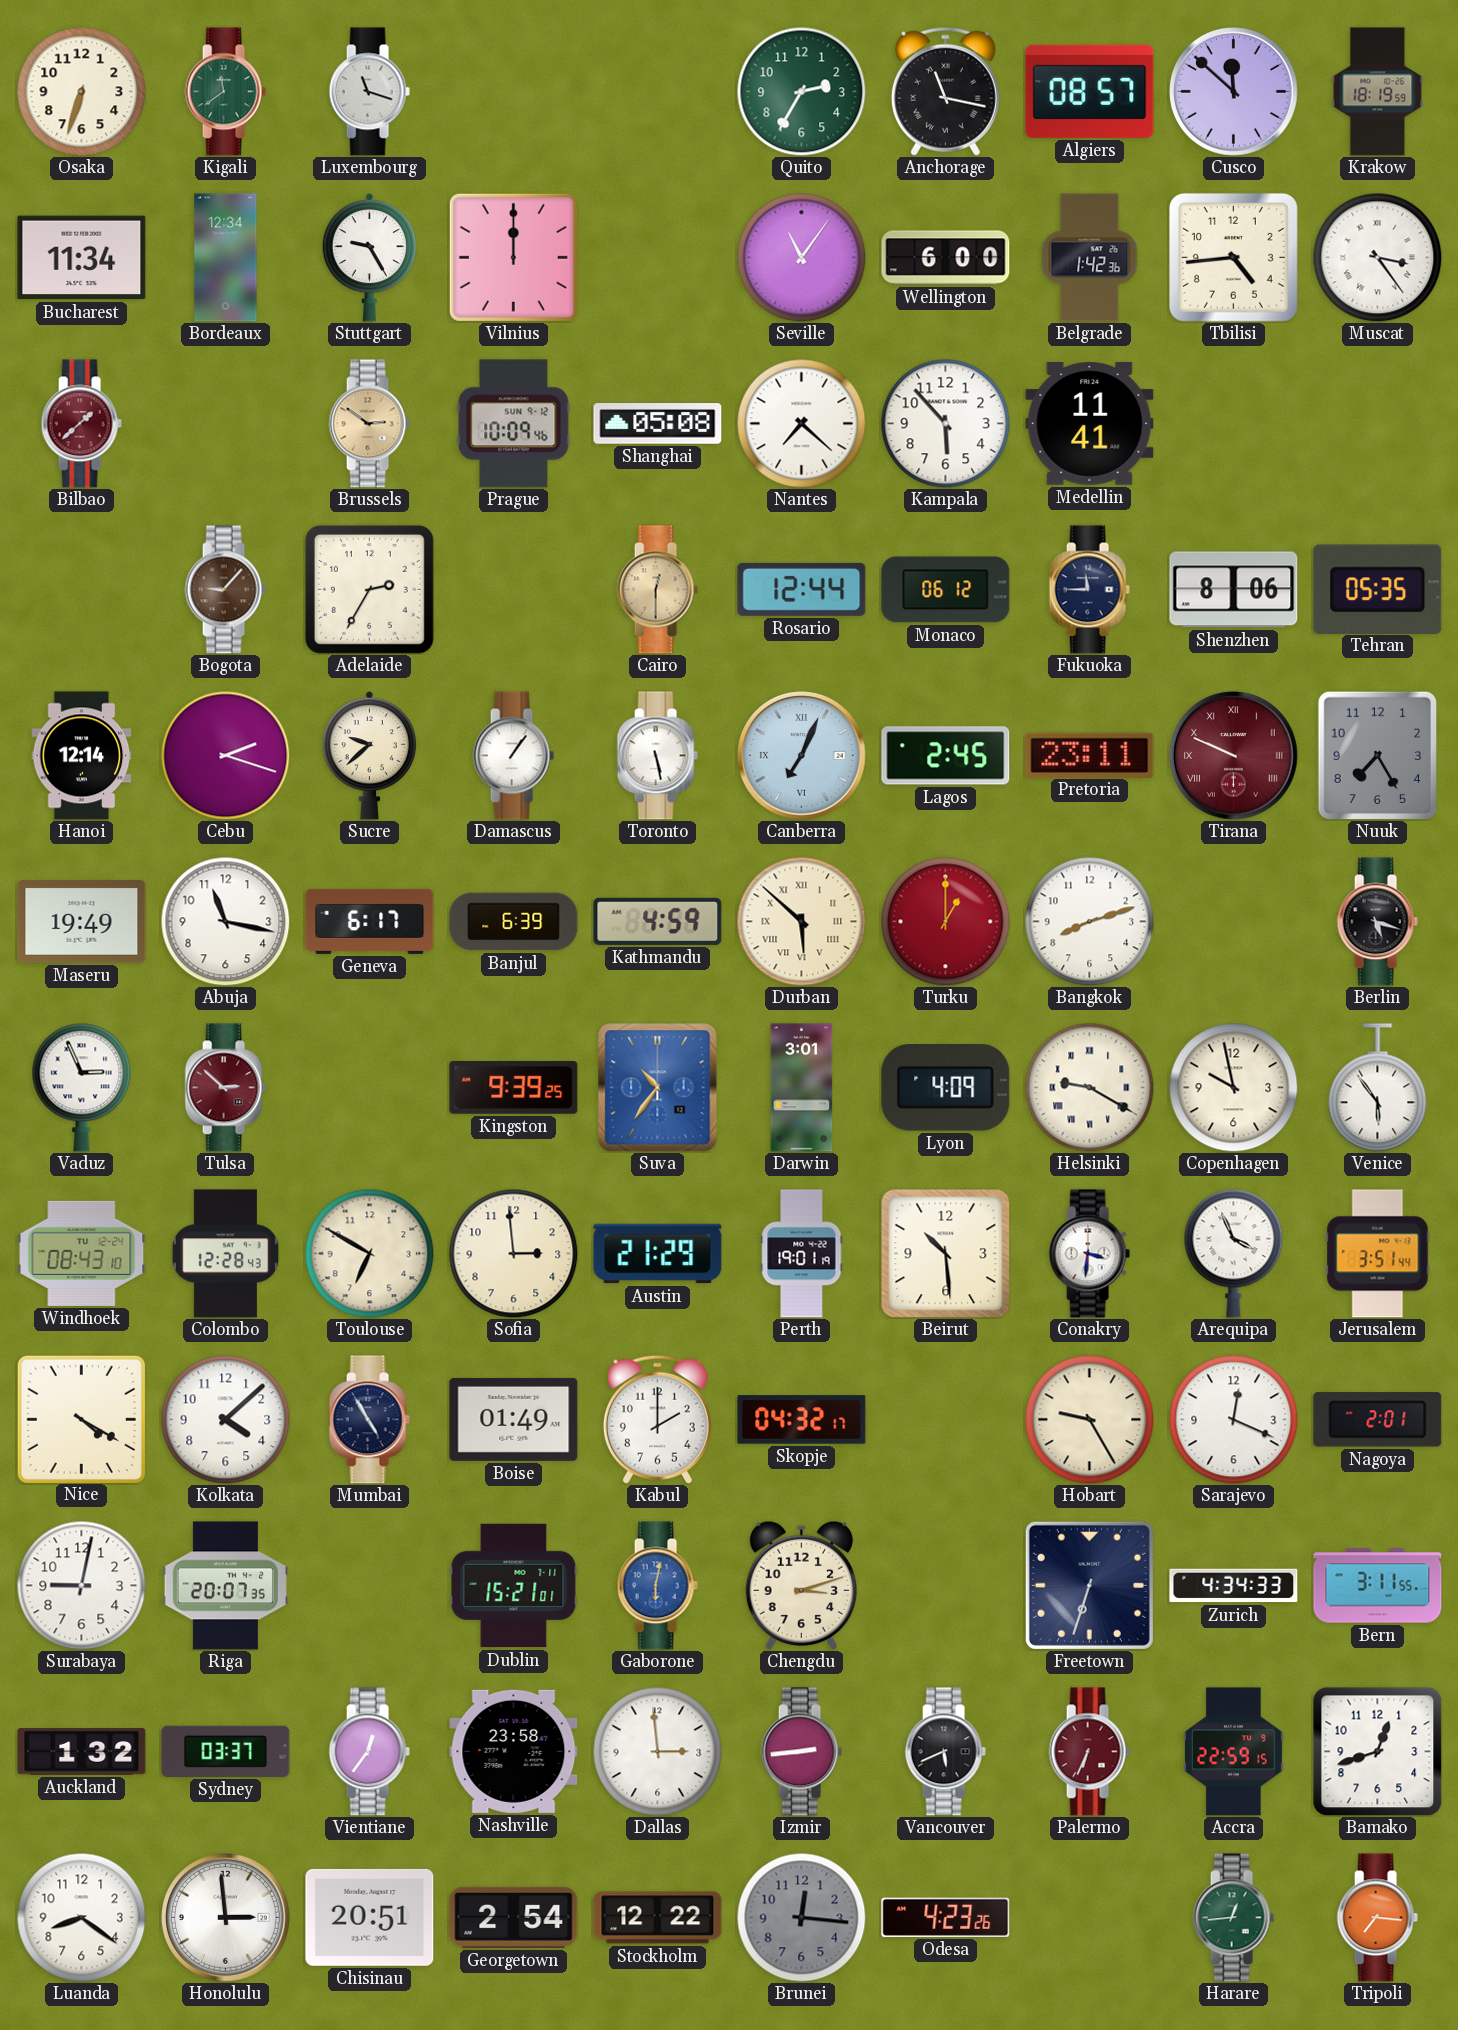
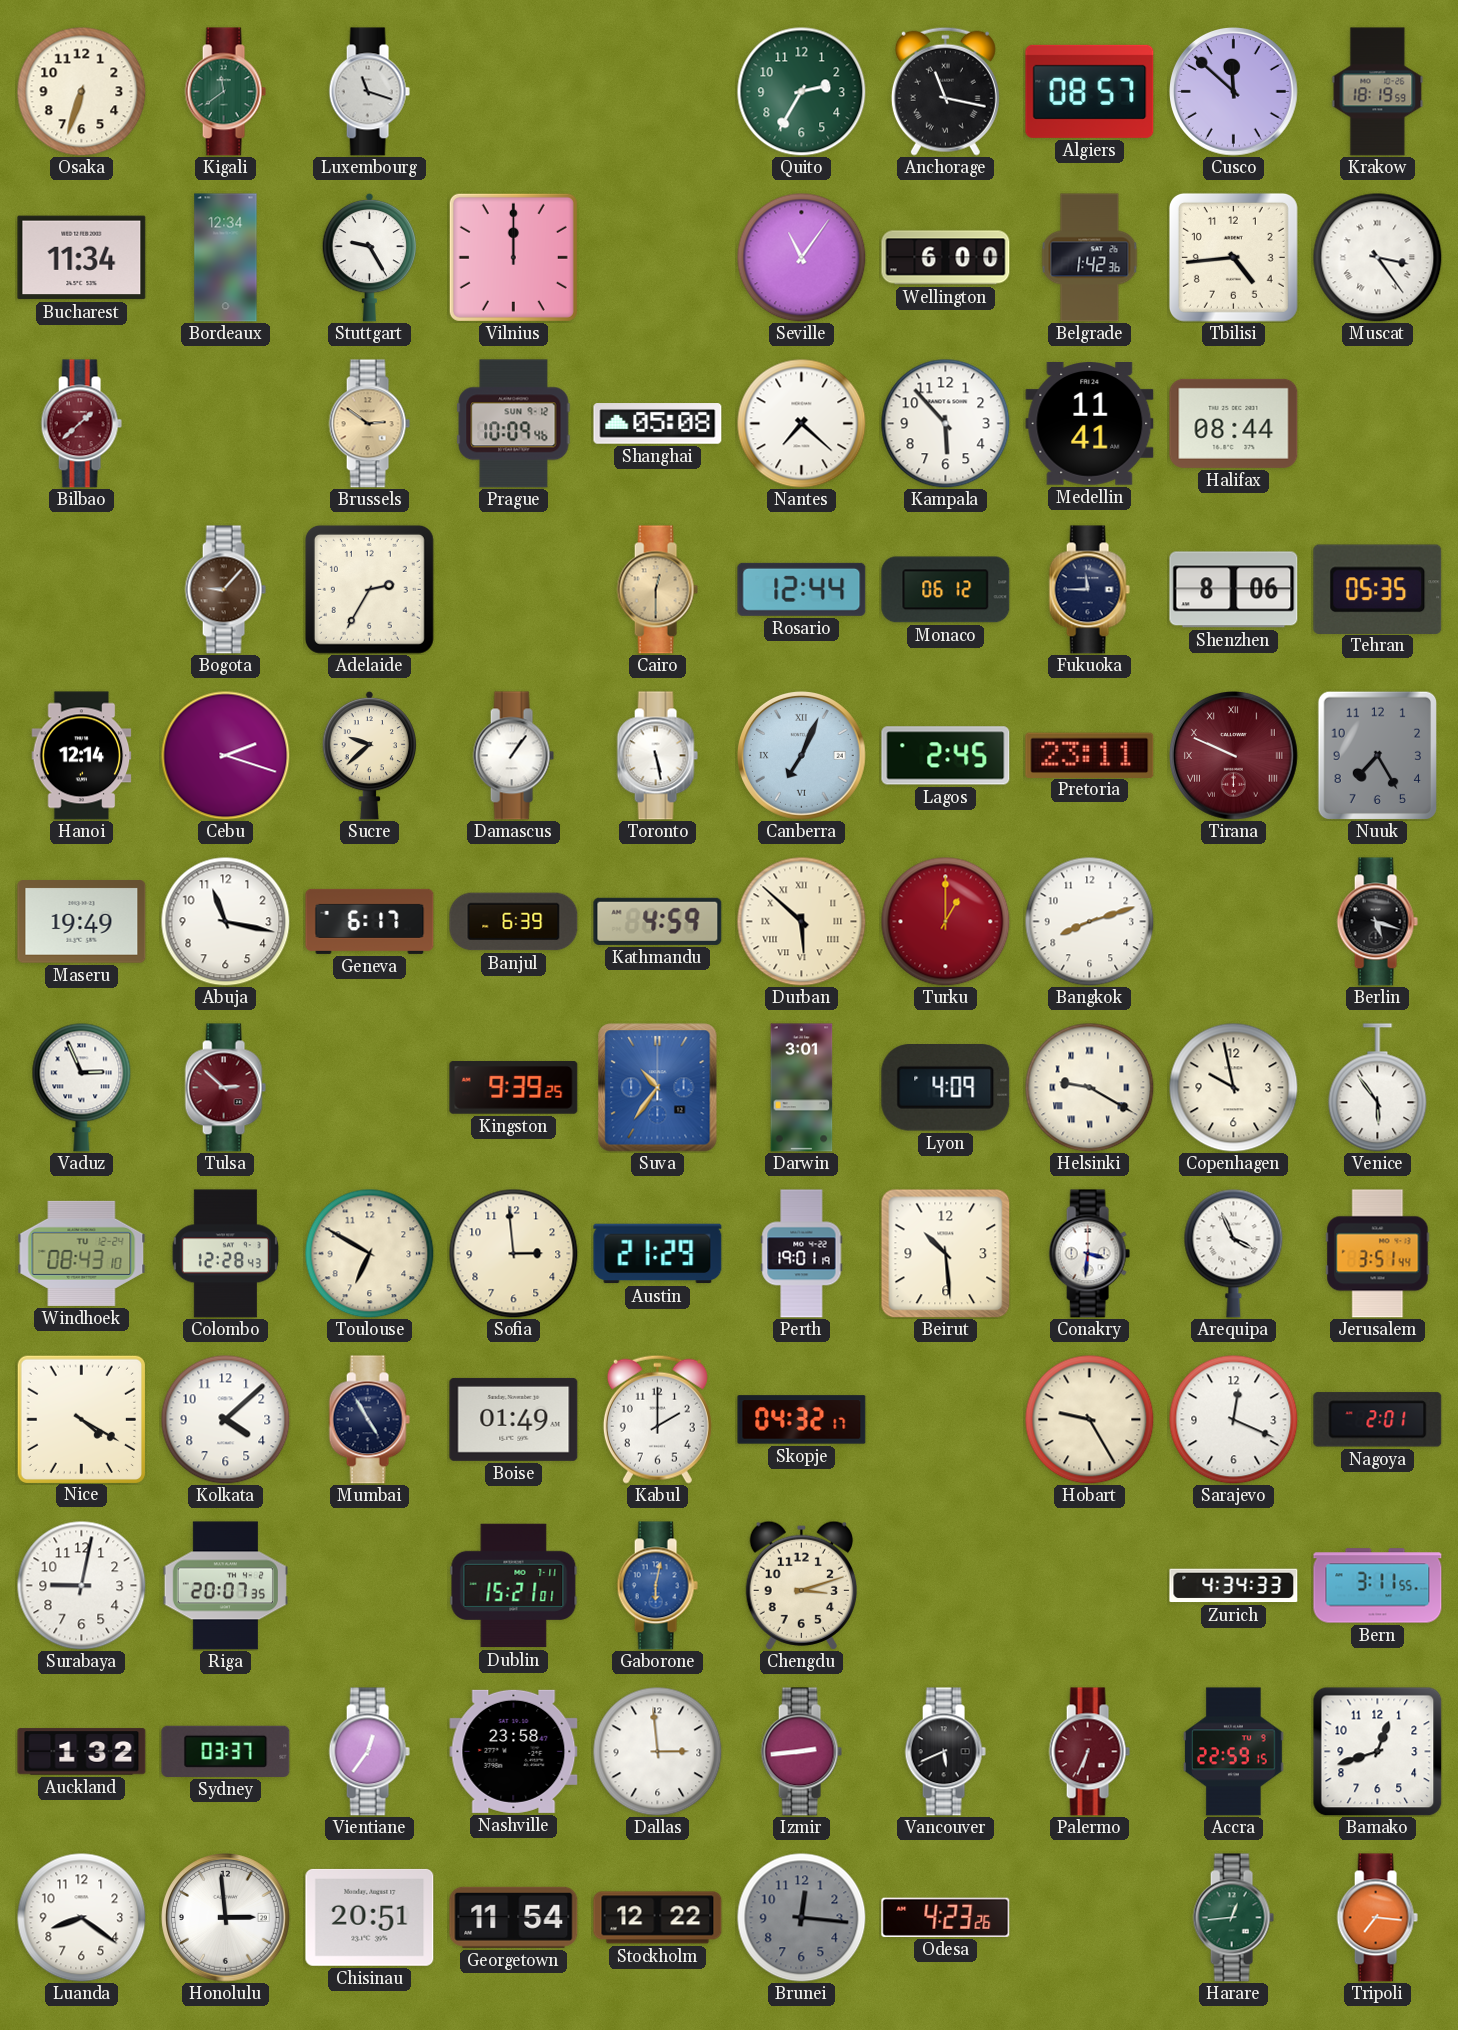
Halifax: none -> 08:44
Freetown: 6:33 -> none
Georgetown: 2:54 -> 11:54
